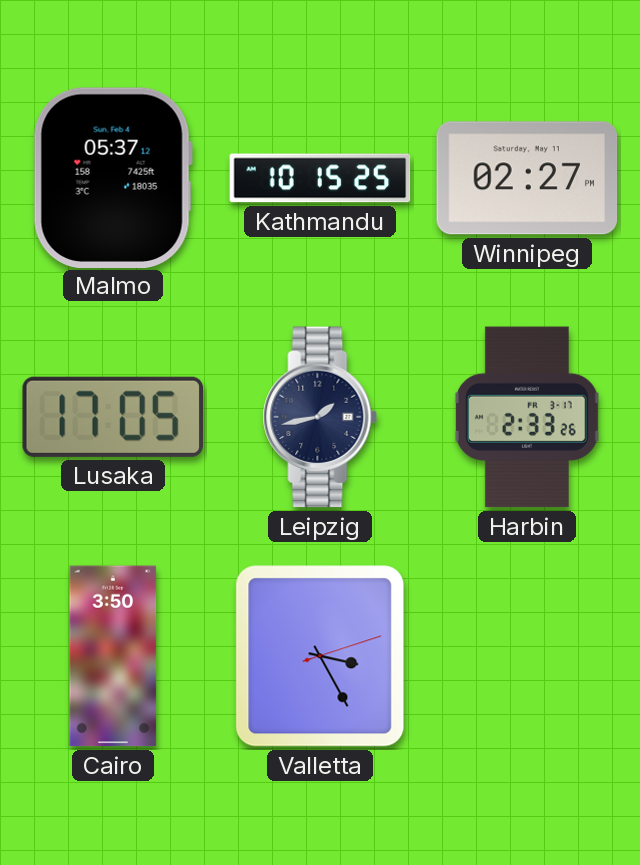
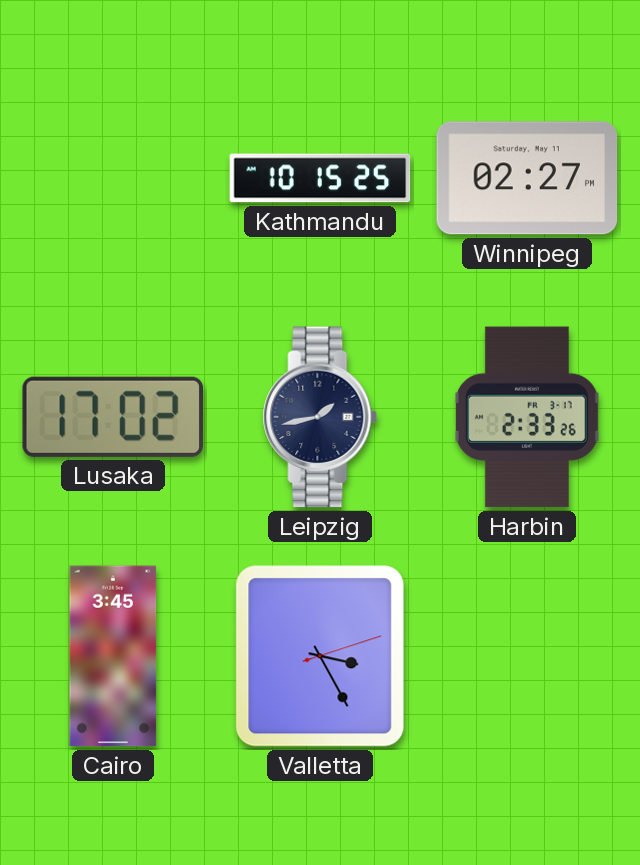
Malmo: 05:37 -> none
Lusaka: 17:05 -> 17:02
Cairo: 3:50 -> 3:45
